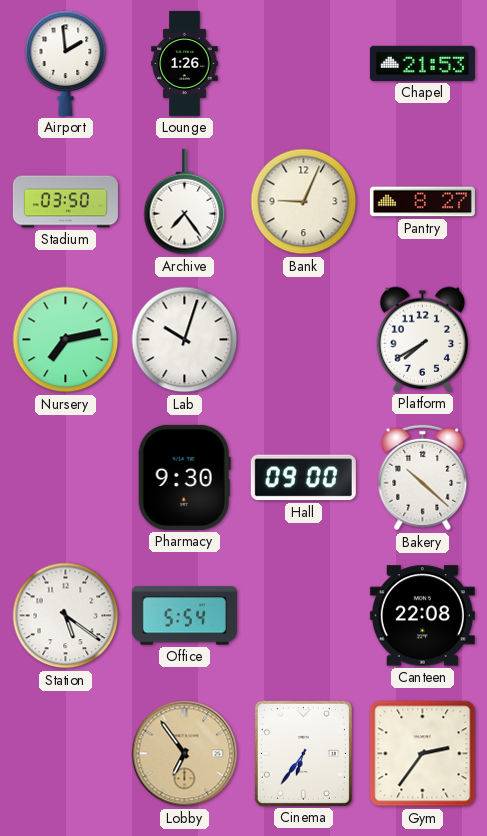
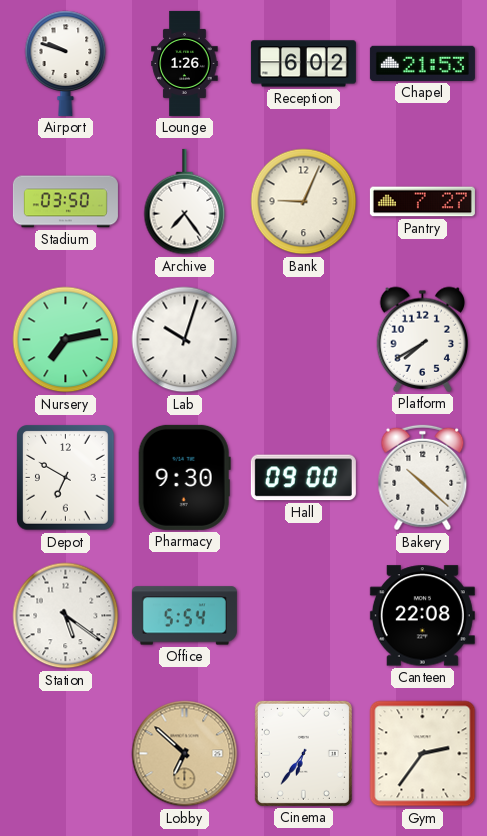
Airport: 1:59 -> 9:48
Reception: none -> 6:02
Pantry: 8:27 -> 7:27
Depot: none -> 6:50
Lobby: 6:54 -> 6:52
